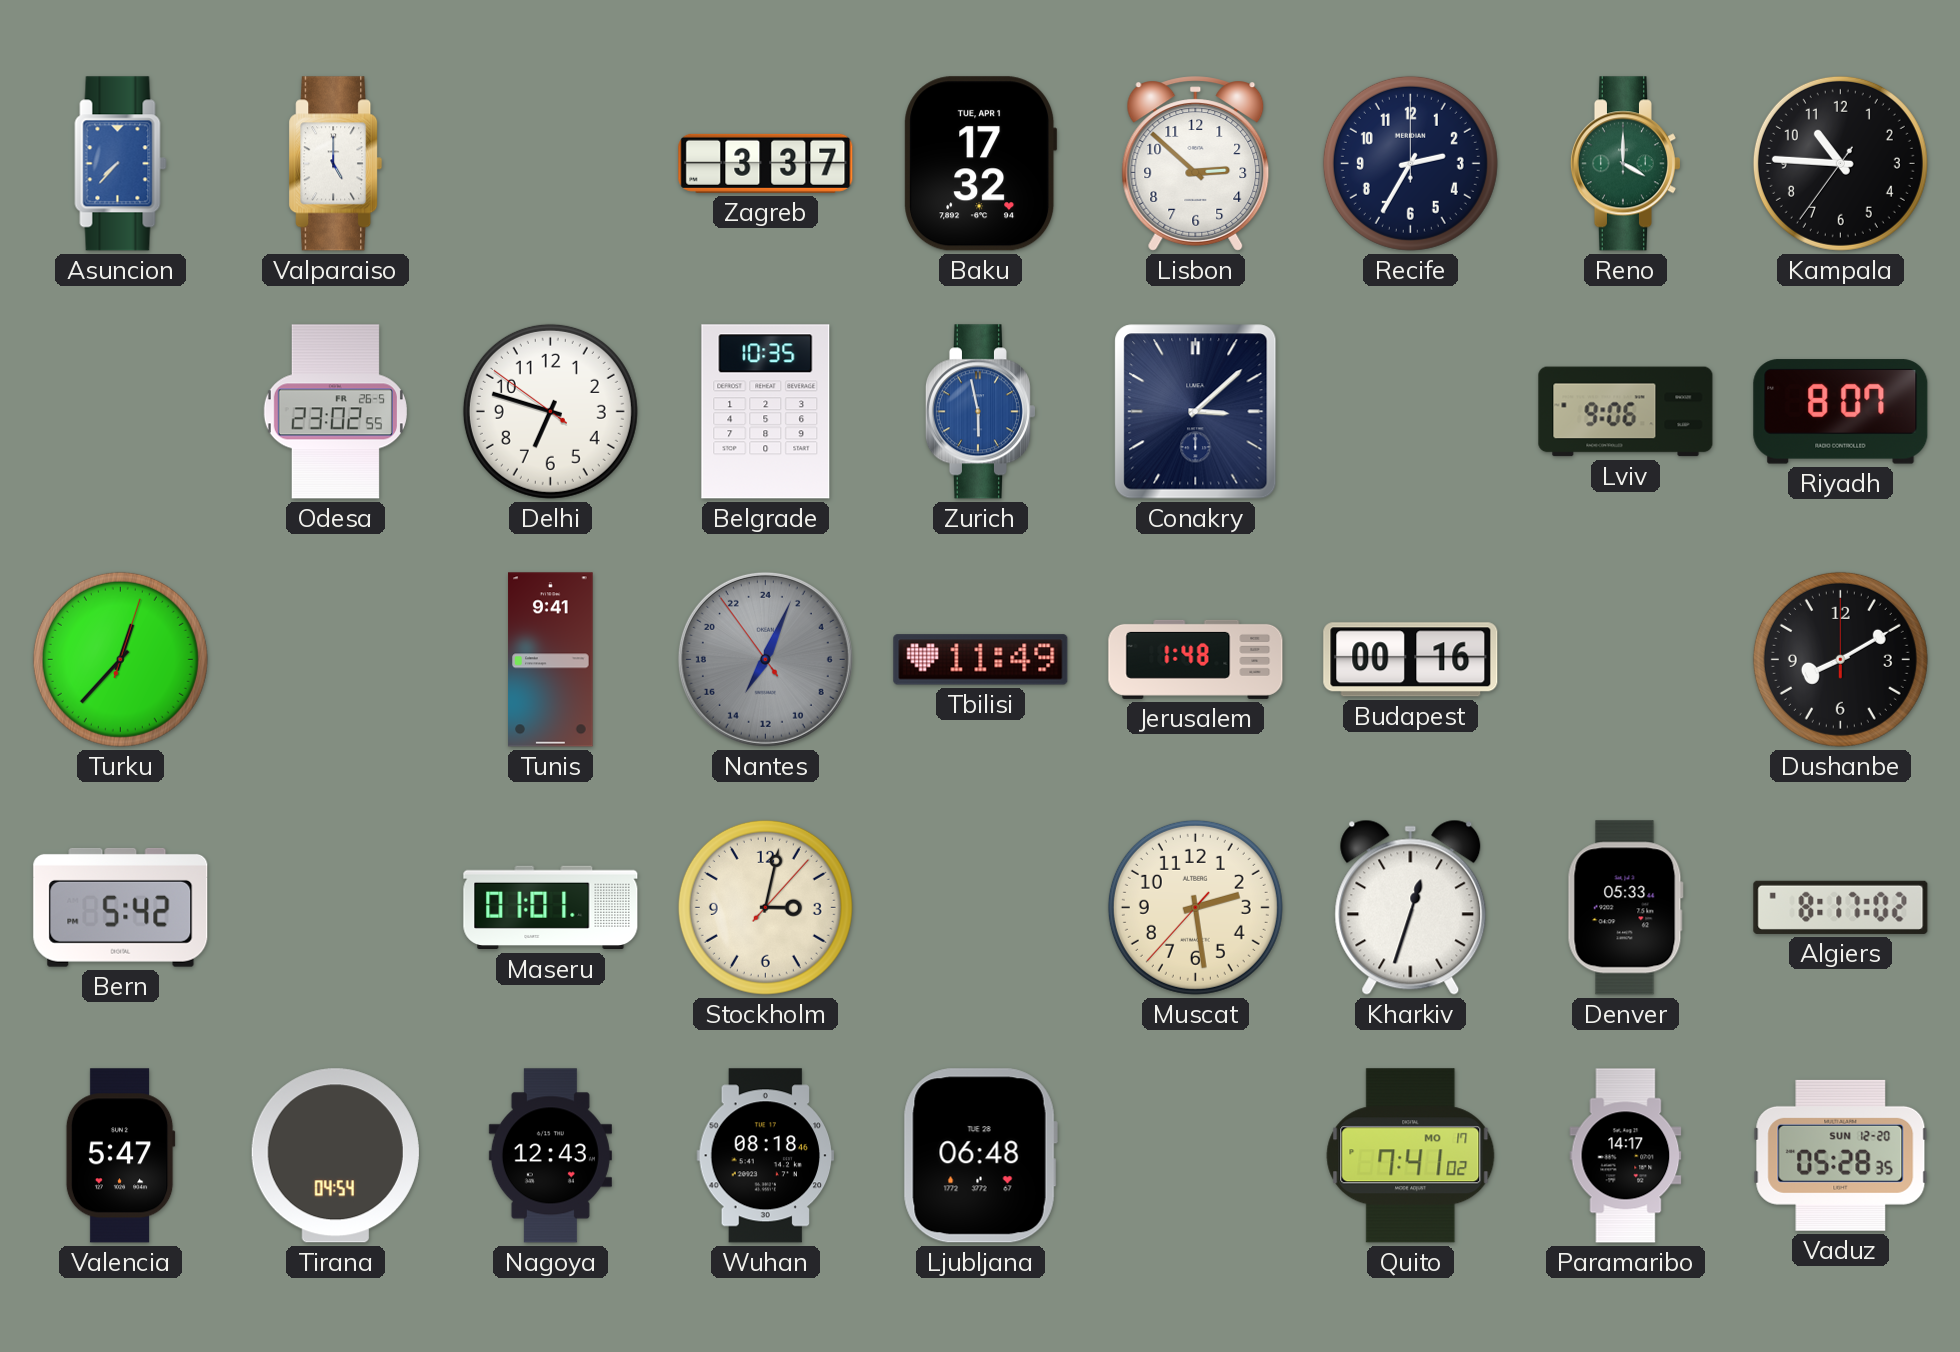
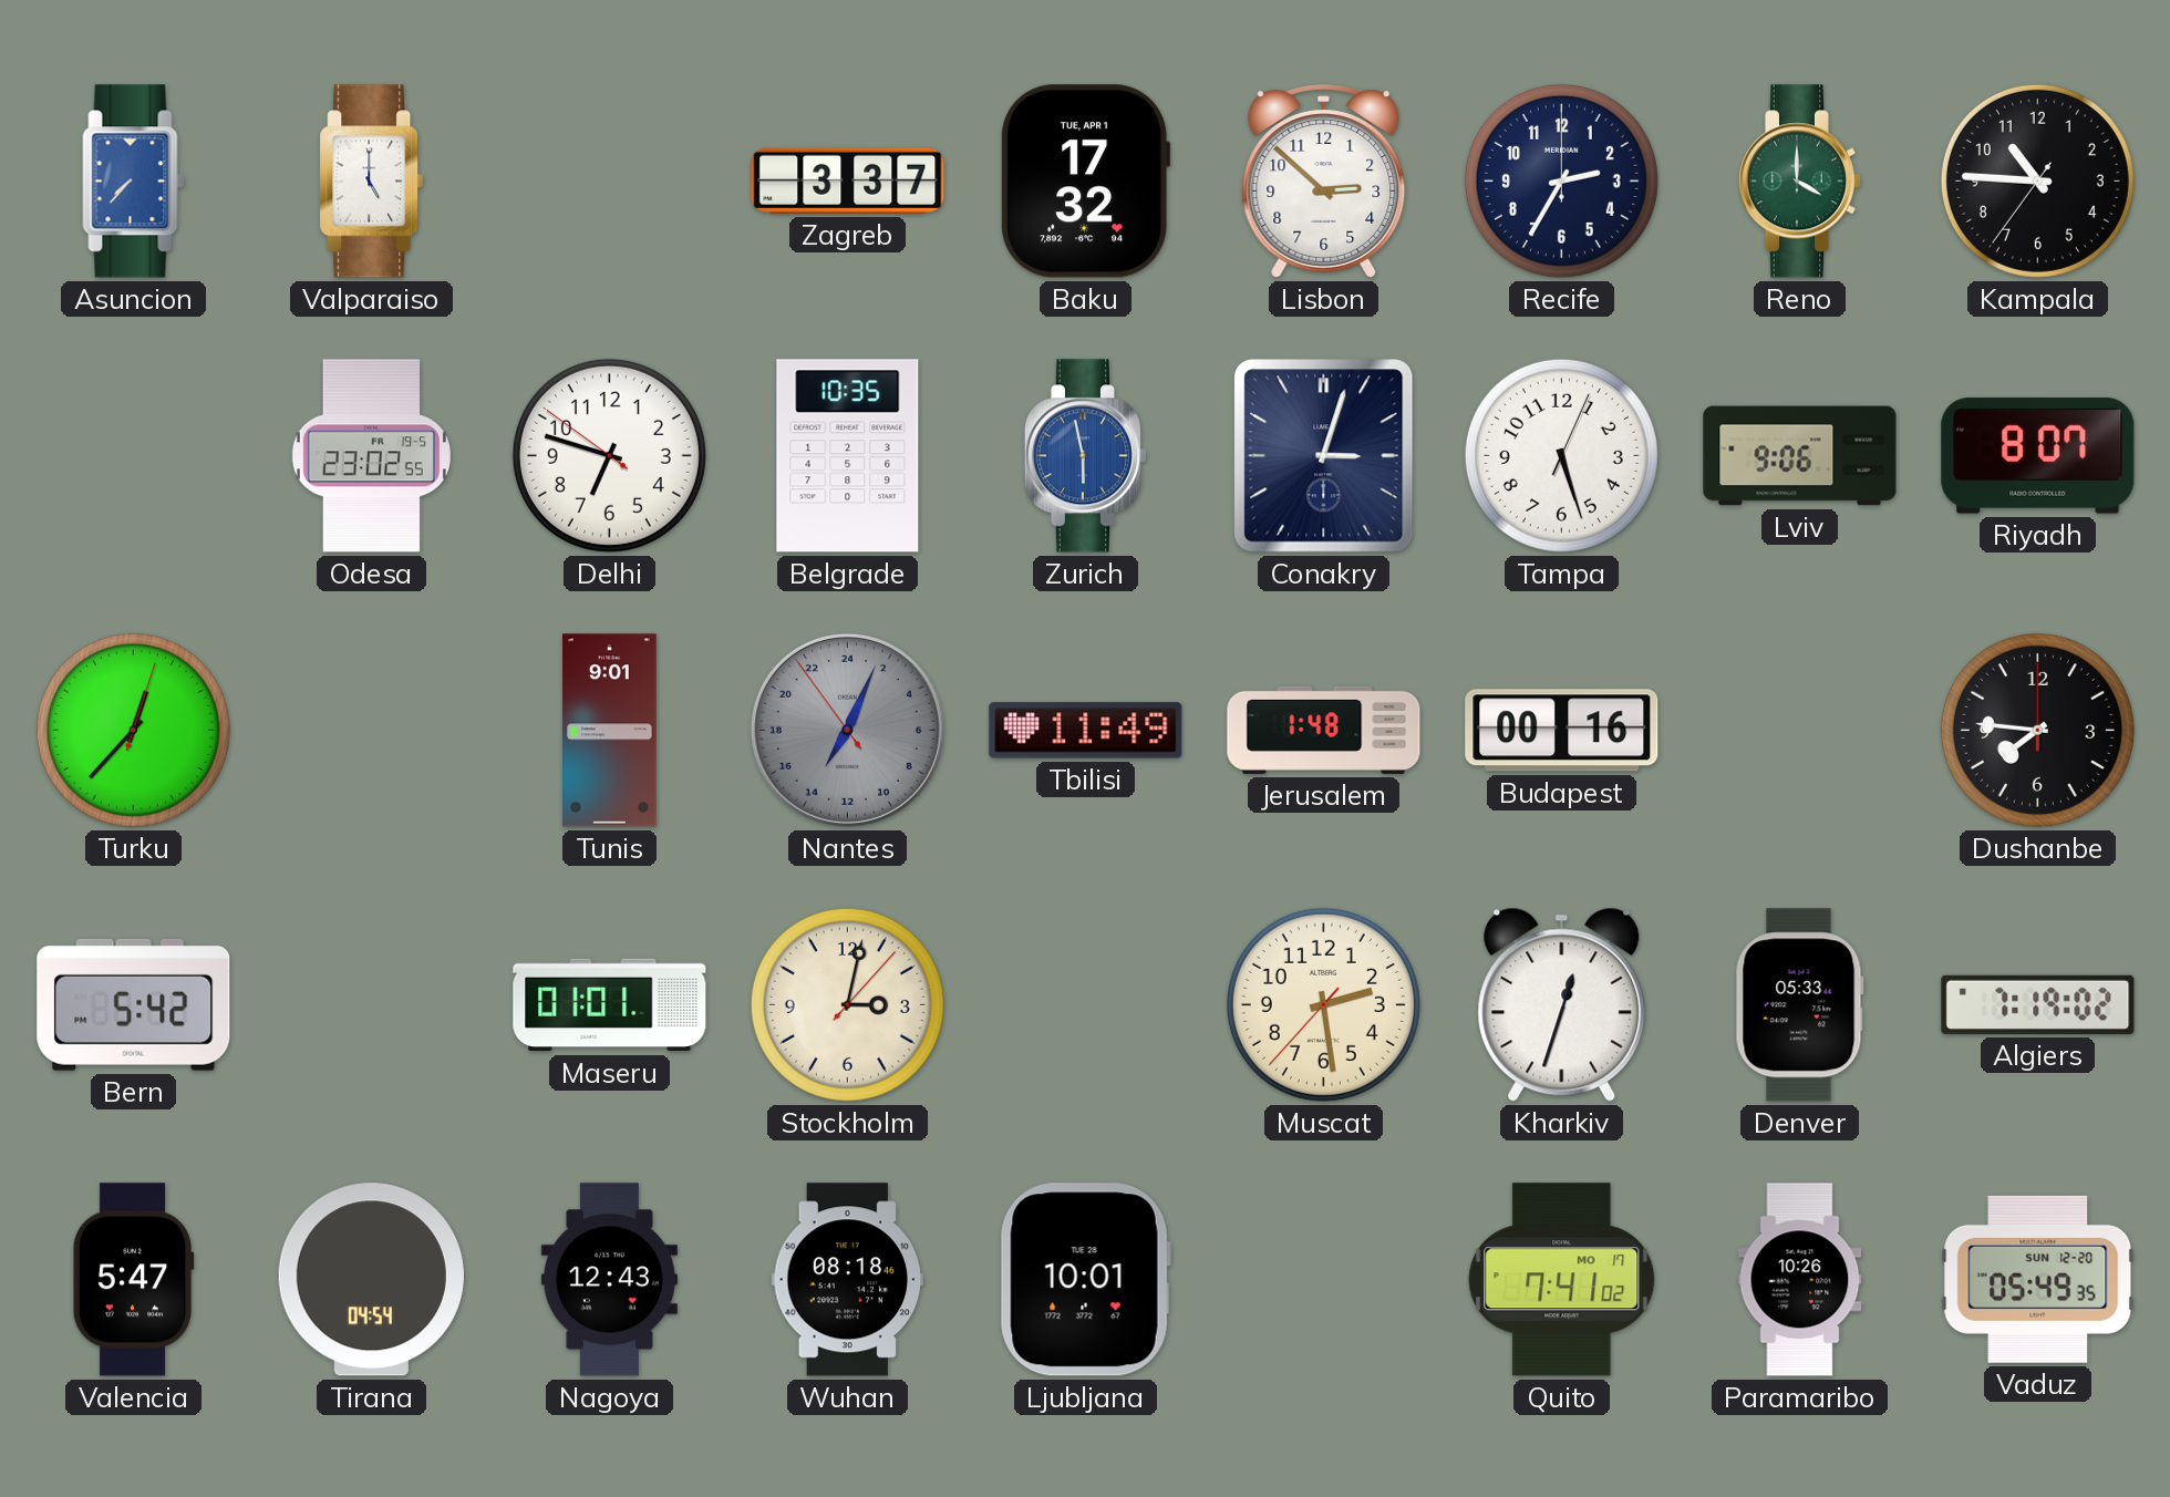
Odesa date: FR 26-5 -> FR 19-5
Conakry: 3:08 -> 3:03
Tampa: none -> 5:27
Tunis: 9:41 -> 9:01
Dushanbe: 8:10 -> 7:46
Algiers: 8:17 -> 7:19
Ljubljana: 06:48 -> 10:01
Paramaribo: 14:17 -> 10:26
Vaduz: 05:28 -> 05:49
